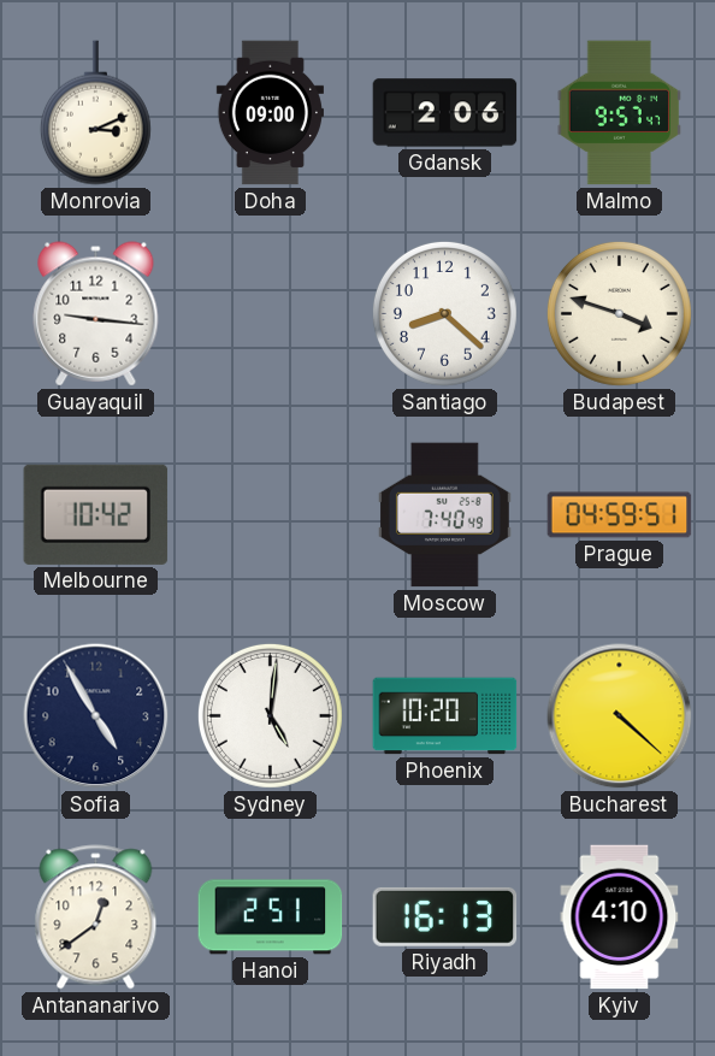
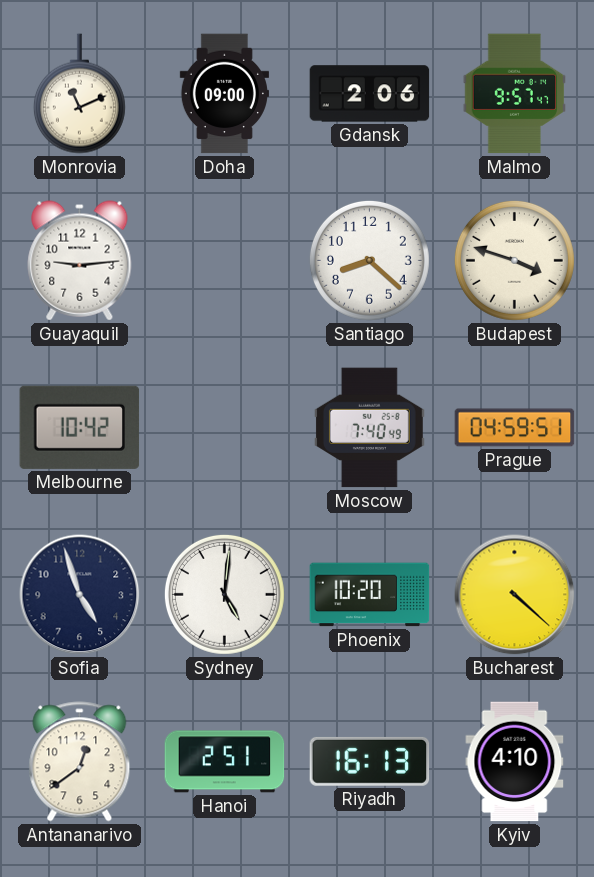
Monrovia: 3:11 -> 11:11
Guayaquil: 9:16 -> 9:14
Sofia: 4:55 -> 4:57
